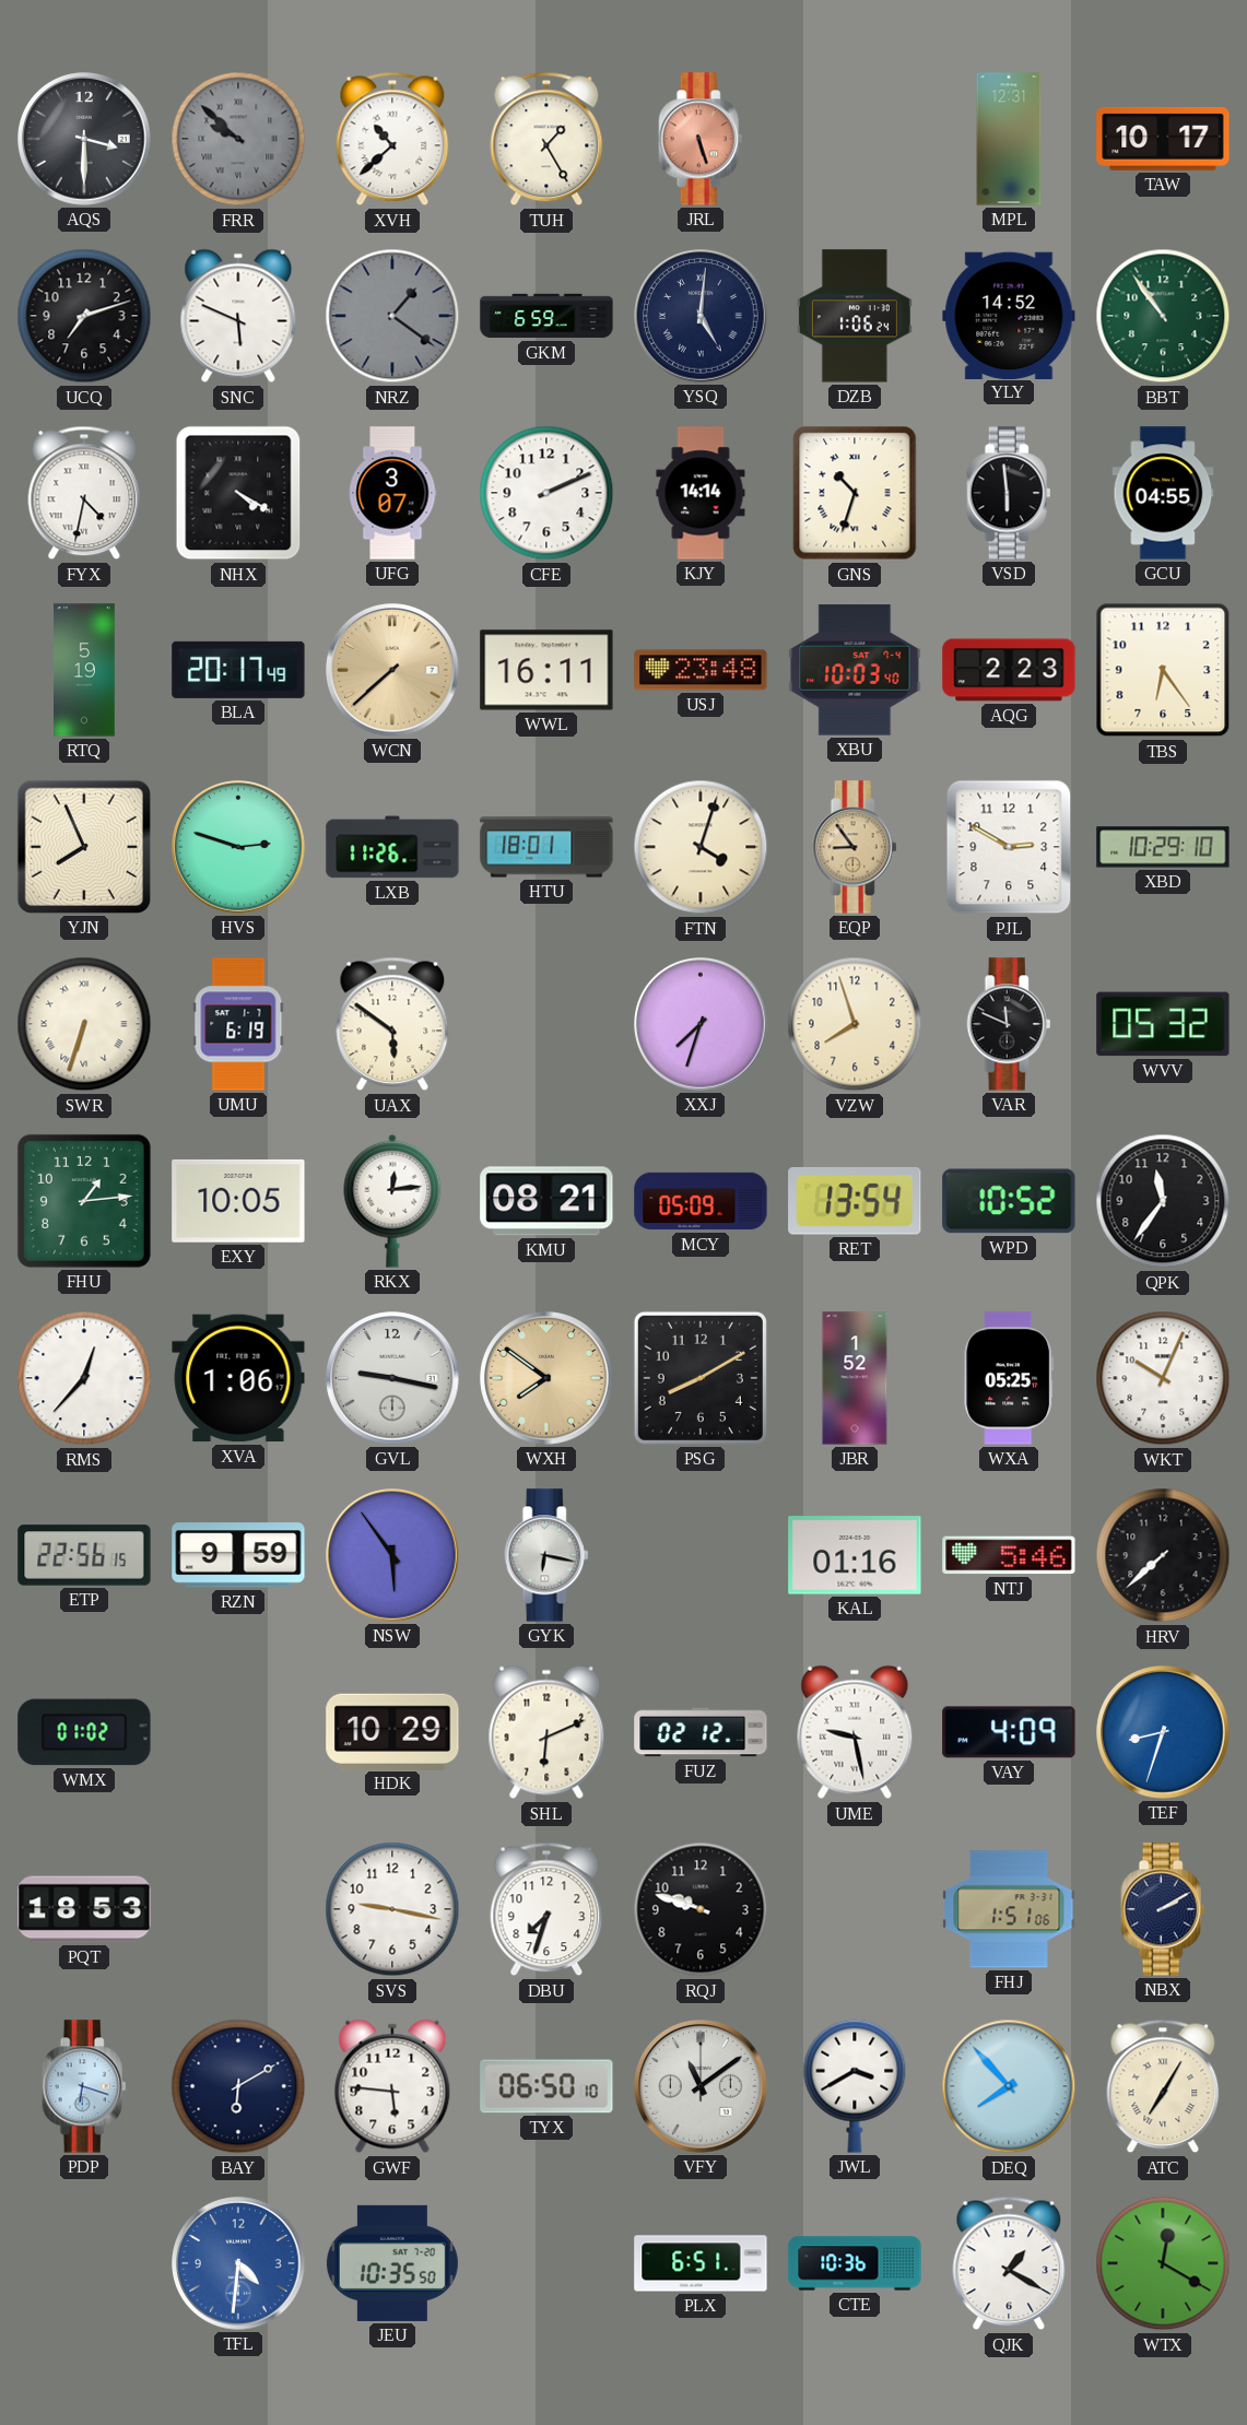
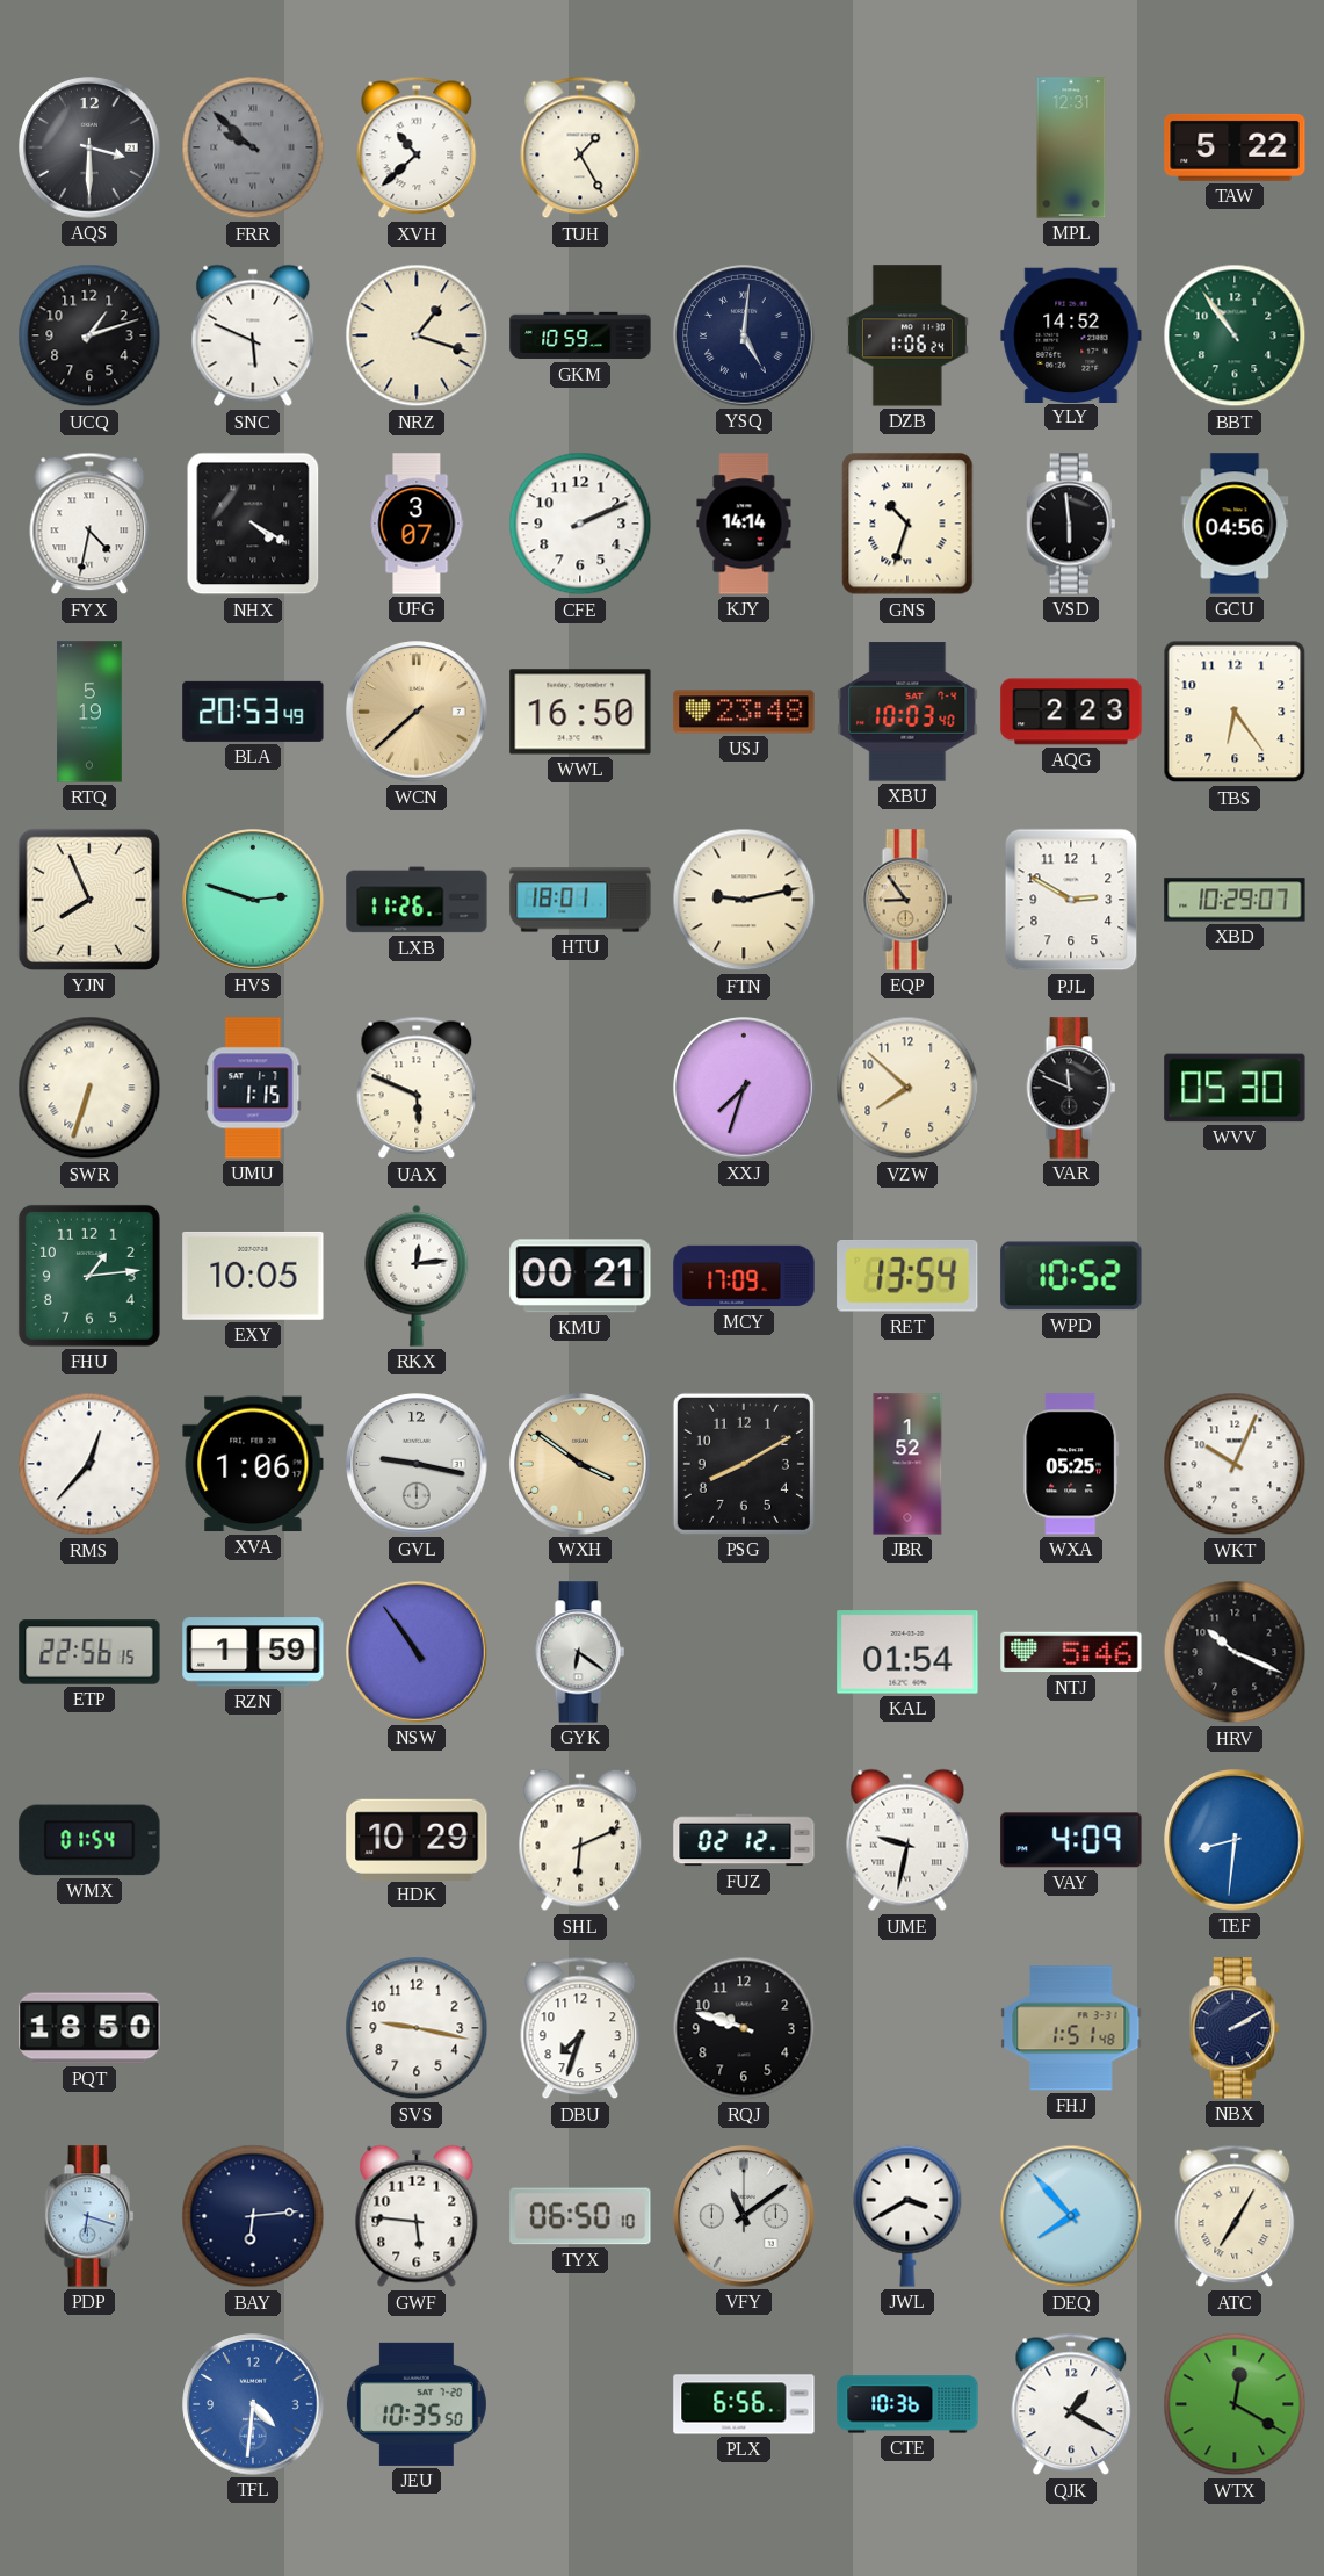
JRL: 5:27 -> none
TAW: 10:17 -> 5:22
UCQ: 7:12 -> 1:12
NRZ: 1:21 -> 1:18
NRZ dial: grey -> cream
GKM: 6:59 -> 10:59
GCU: 04:55 -> 04:56
BLA: 20:17 -> 20:53
WWL: 16:11 -> 16:50
FTN: 4:03 -> 9:13
XBD: 10:29:10 -> 10:29:07
UMU: 6:19 -> 1:15
UAX: 5:51 -> 5:49
VZW: 7:57 -> 7:52
WVV: 05:32 -> 05:30
KMU: 08:21 -> 00:21
MCY: 05:09 -> 17:09
QPK: 11:36 -> none
WXH: 7:51 -> 3:51
RZN: 9:59 -> 1:59
NSW: 5:54 -> 10:54
GYK: 6:17 -> 6:21
KAL: 01:16 -> 01:54
HRV: 7:38 -> 10:19
WMX: 01:02 -> 01:54
UME: 9:28 -> 9:32
TEF: 8:33 -> 8:31
PQT: 18:53 -> 18:50
FHJ: 1:51:06 -> 1:51:48
BAY: 6:10 -> 6:14
PLX: 6:51 -> 6:56
